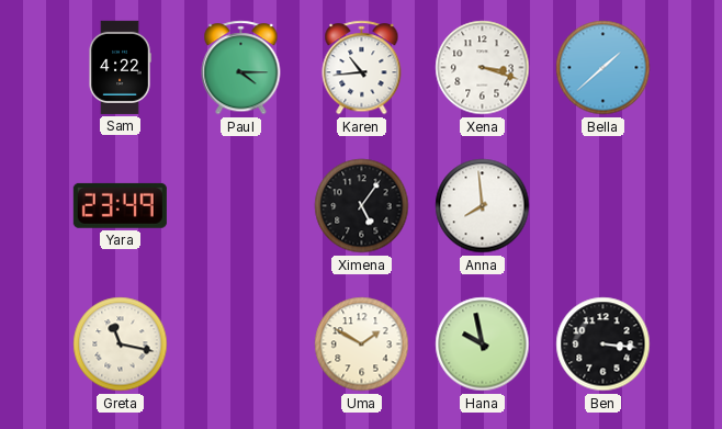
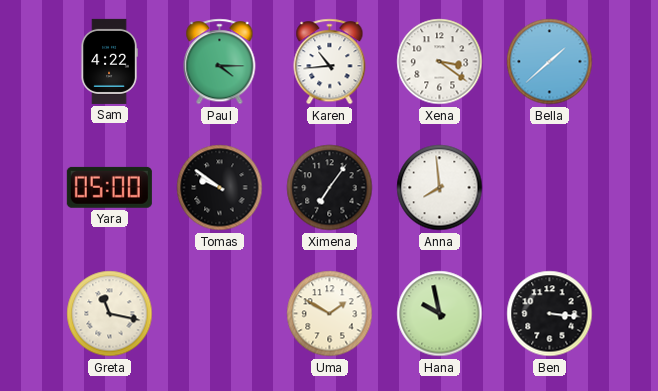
Xena: 3:18 -> 3:21
Yara: 23:49 -> 05:00
Tomas: none -> 9:51
Ximena: 5:06 -> 7:06
